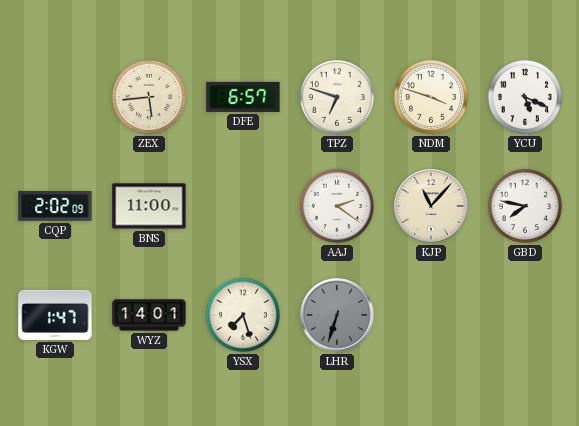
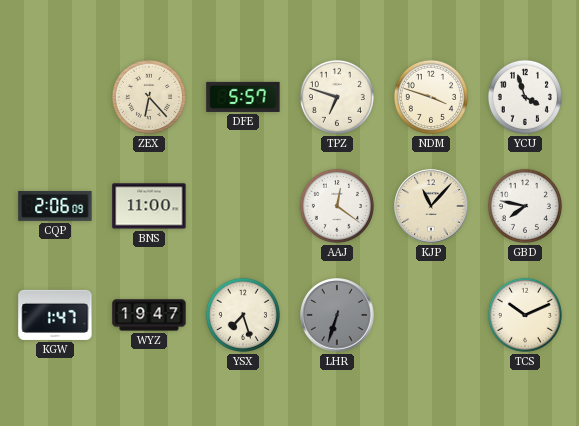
ZEX: 5:44 -> 6:23
DFE: 6:57 -> 5:57
YCU: 5:19 -> 3:57
CQP: 2:02 -> 2:06
AAJ: 2:21 -> 12:21
WYZ: 14:01 -> 19:47
TCS: none -> 10:11
